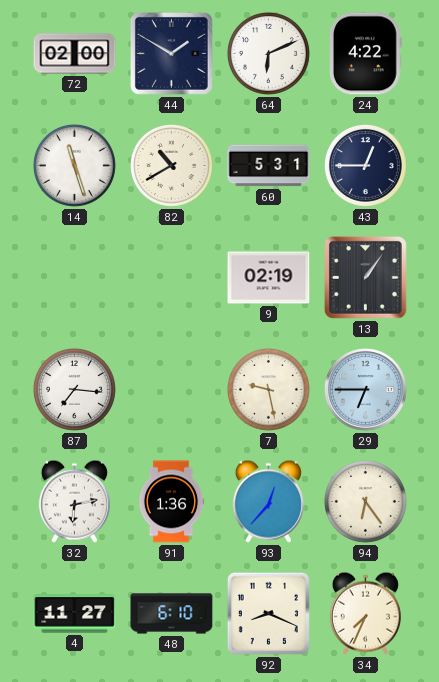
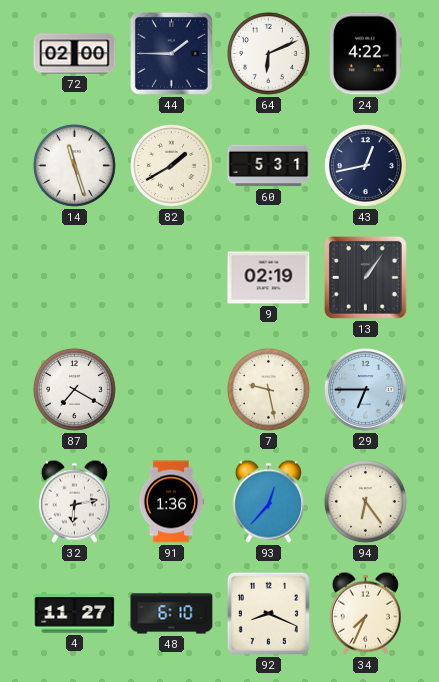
44: 1:50 -> 1:45
82: 10:40 -> 1:40
43: 12:45 -> 12:43
87: 7:16 -> 7:20
